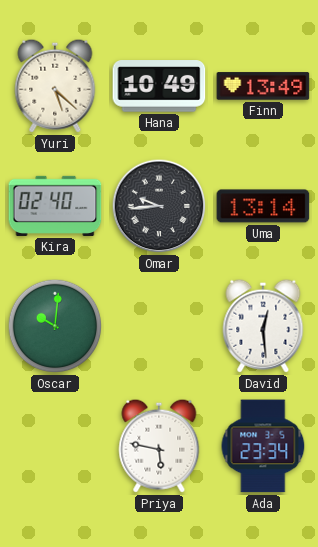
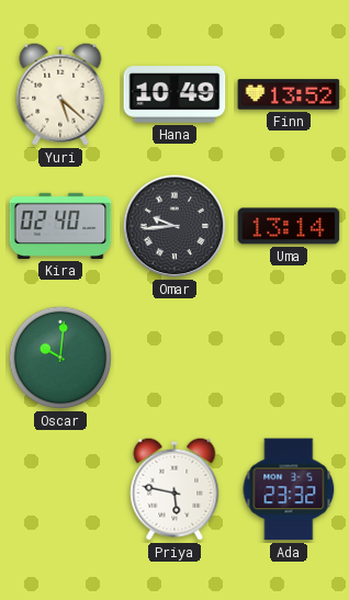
Finn: 13:49 -> 13:52
David: 12:29 -> none
Ada: 23:34 -> 23:32
